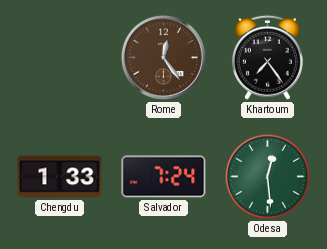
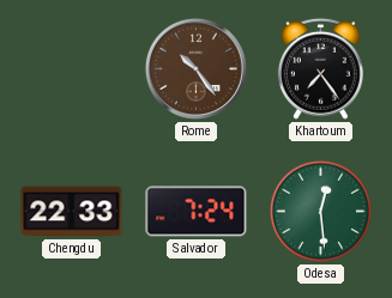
Rome: 12:24 -> 10:24
Chengdu: 1:33 -> 22:33
